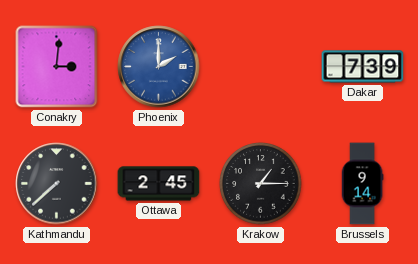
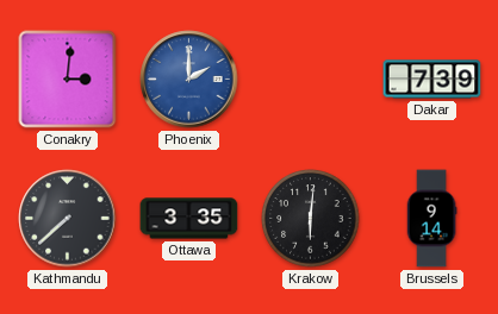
Ottawa: 2:45 -> 3:35
Krakow: 1:15 -> 6:01
